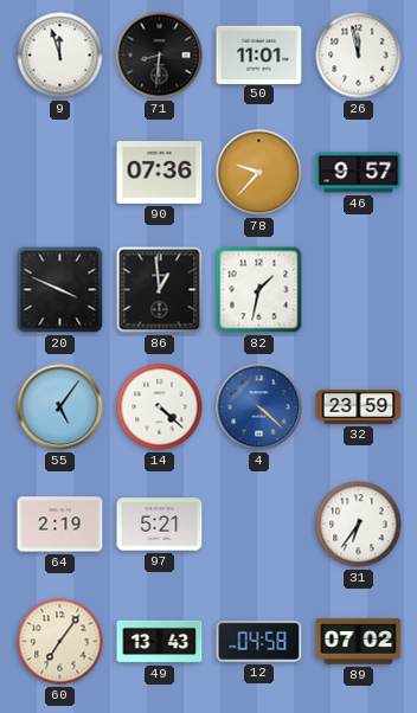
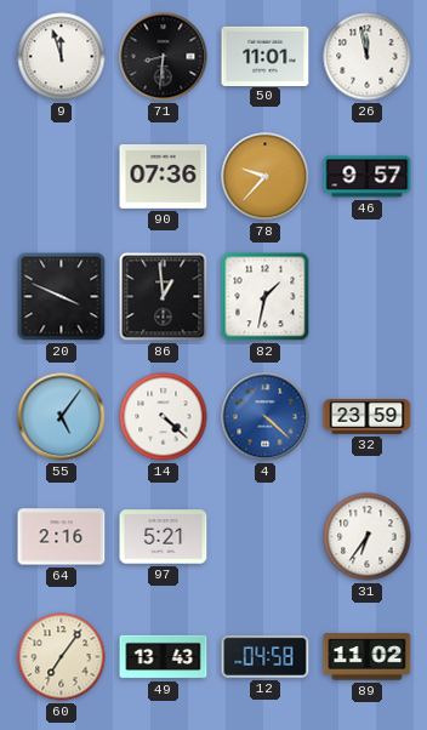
64: 2:19 -> 2:16
89: 07:02 -> 11:02
